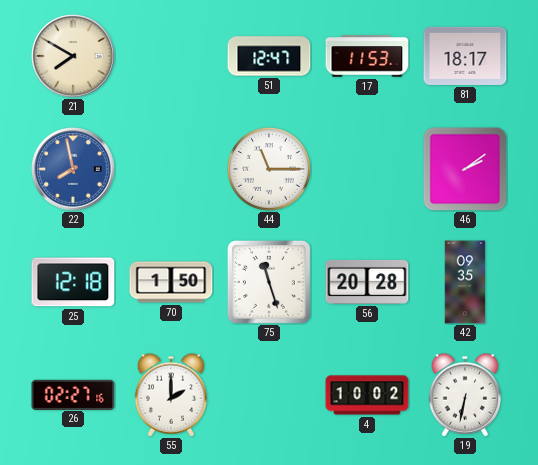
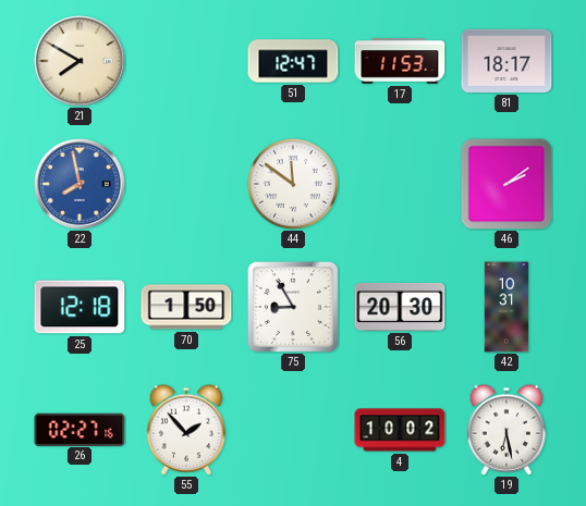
44: 11:15 -> 11:51
75: 11:27 -> 8:55
56: 20:28 -> 20:30
42: 09:35 -> 10:31
55: 2:00 -> 1:53
19: 6:32 -> 6:28
